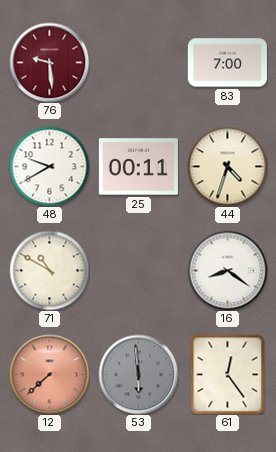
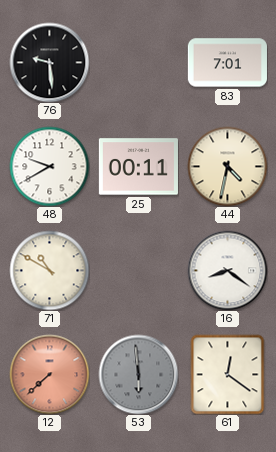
76 dial: burgundy -> black
83: 7:00 -> 7:01
44: 4:33 -> 4:32
61: 12:24 -> 12:21
